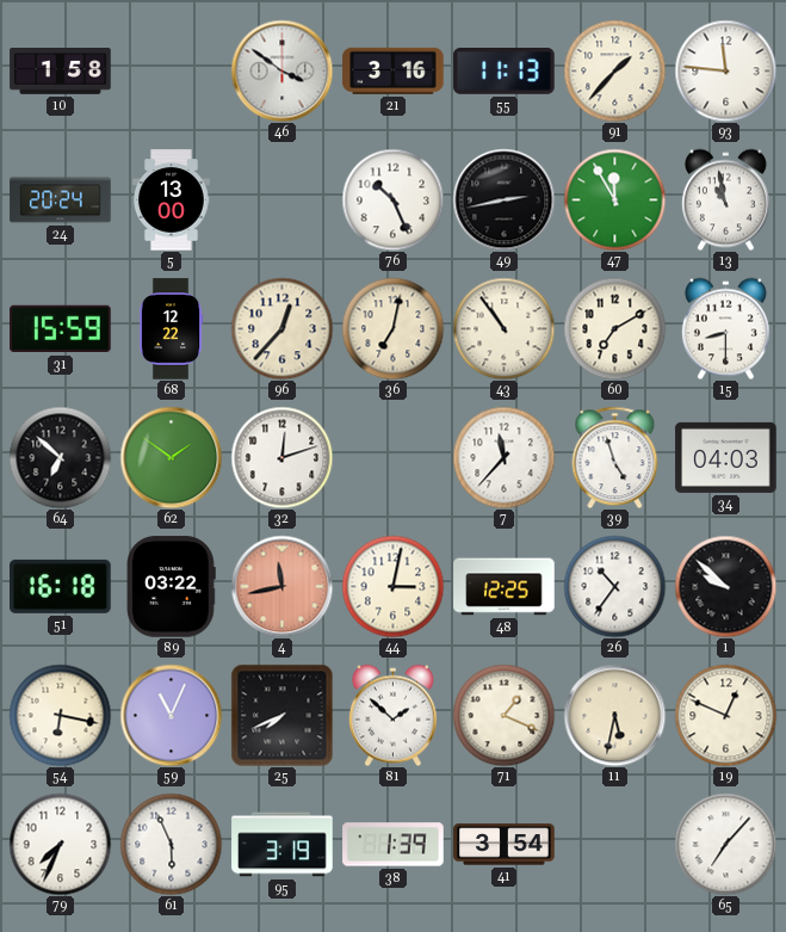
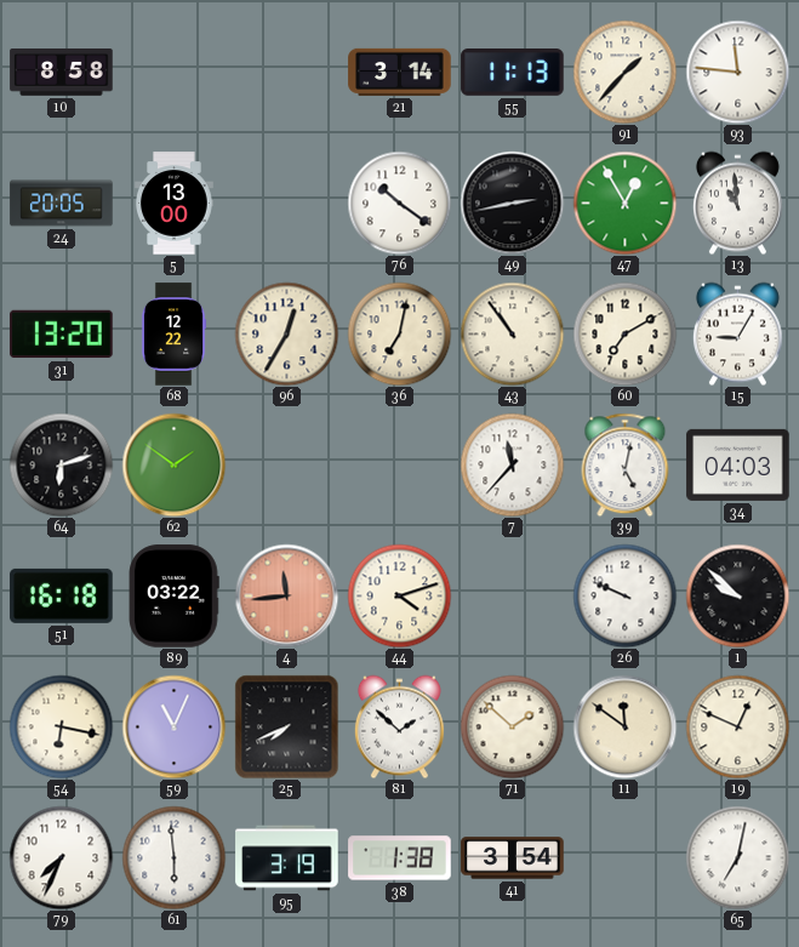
10: 1:58 -> 8:58
46: 3:51 -> none
21: 3:16 -> 3:14
24: 20:24 -> 20:05
76: 10:26 -> 10:21
47: 11:55 -> 12:55
13: 10:58 -> 10:59
31: 15:59 -> 13:20
96: 12:37 -> 12:35
15: 8:30 -> 9:05
64: 6:52 -> 6:12
32: 12:12 -> none
39: 4:57 -> 5:02
4: 11:43 -> 11:44
44: 3:02 -> 4:12
48: 12:25 -> none
26: 10:36 -> 9:49
71: 1:19 -> 1:52
11: 5:32 -> 11:51
61: 5:56 -> 5:59
38: 1:39 -> 1:38
65: 7:07 -> 7:02
